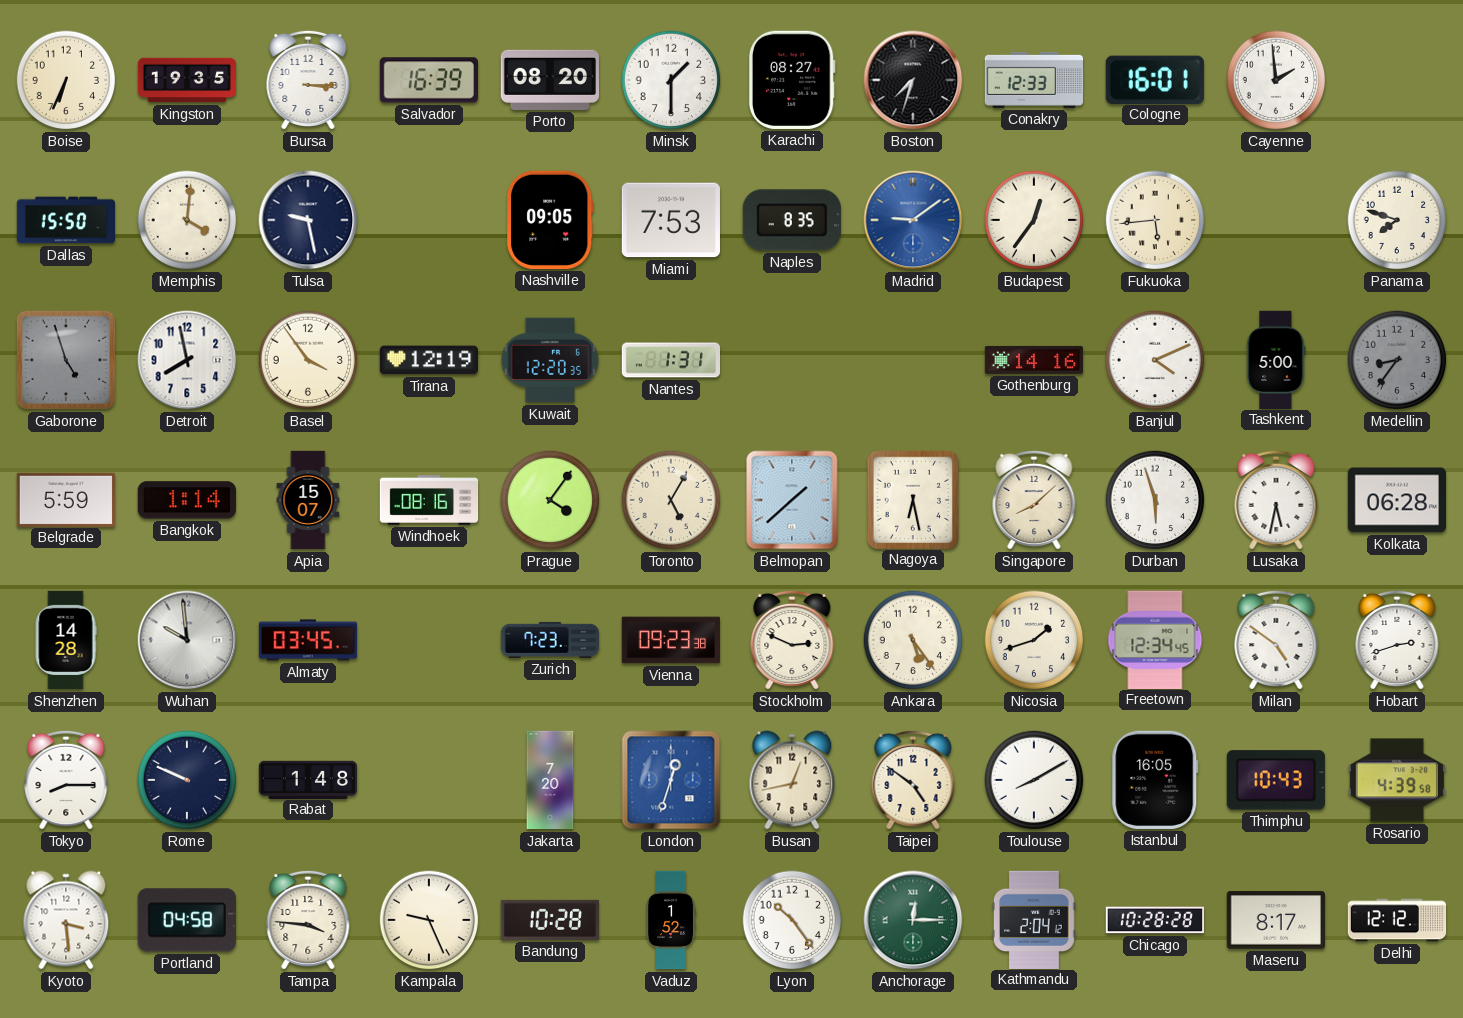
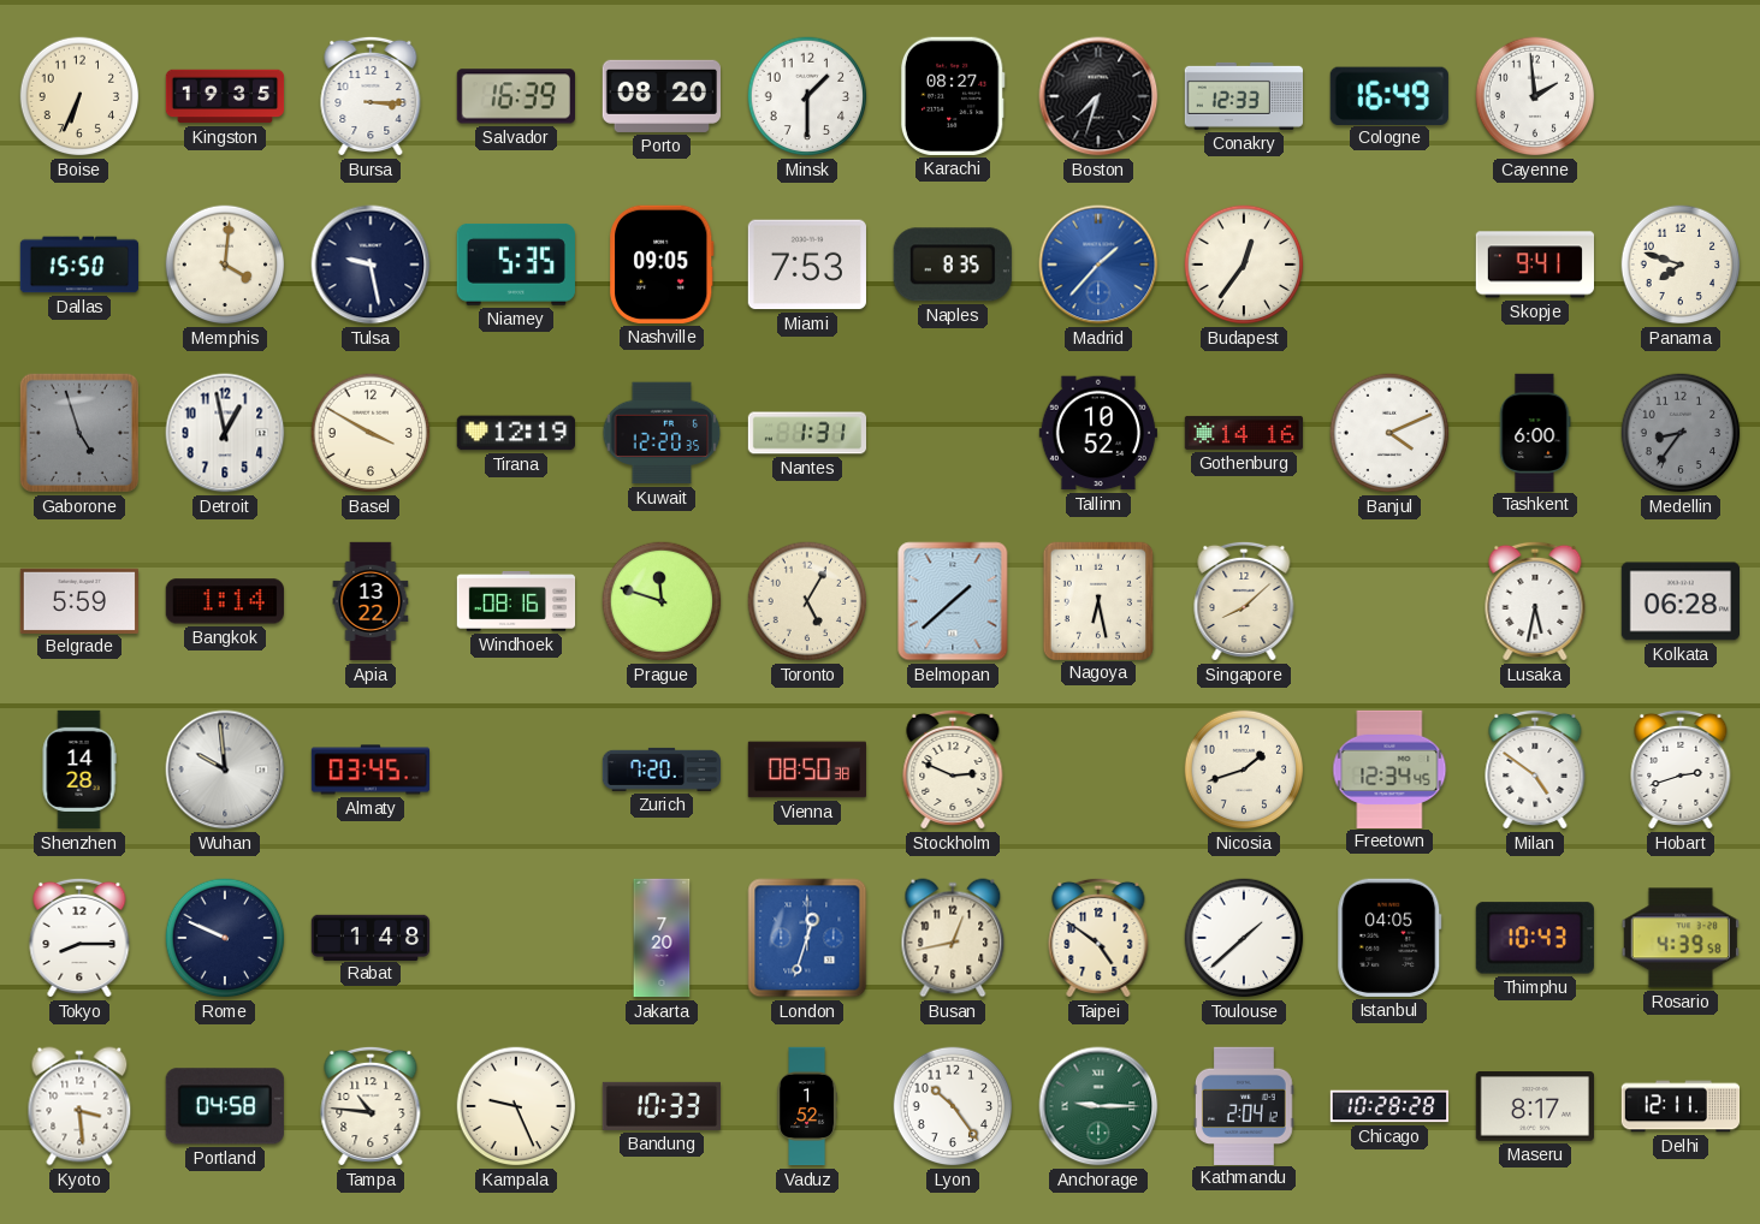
Cologne: 16:01 -> 16:49
Niamey: none -> 5:35
Madrid: 9:09 -> 1:37
Fukuoka: 5:44 -> none
Skopje: none -> 9:41
Detroit: 7:58 -> 12:58
Basel: 3:54 -> 3:50
Tallinn: none -> 10:52
Tashkent: 5:00 -> 6:00
Apia: 15:07 -> 13:22
Prague: 4:06 -> 11:48
Durban: 5:57 -> none
Zurich: 7:23 -> 7:20
Vienna: 09:23 -> 08:50
Ankara: 5:24 -> none
Toulouse: 8:10 -> 1:38
Istanbul: 16:05 -> 04:05
Tampa: 3:46 -> 10:46
Bandung: 10:28 -> 10:33
Anchorage: 12:15 -> 9:15
Delhi: 12:12 -> 12:11
